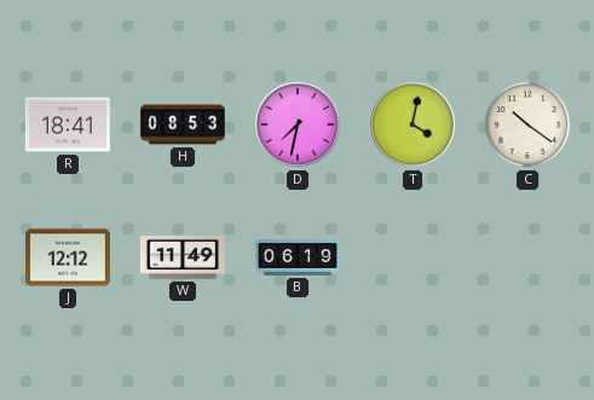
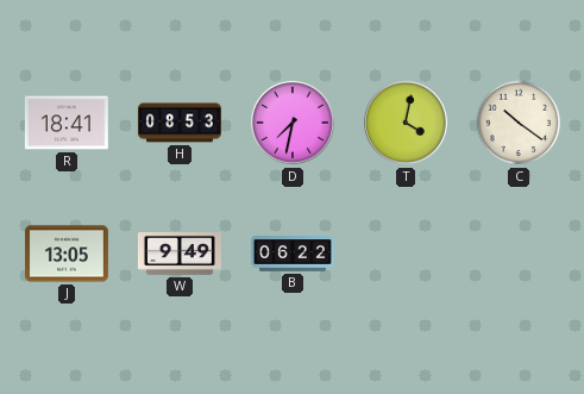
J: 12:12 -> 13:05
W: 11:49 -> 9:49
B: 06:19 -> 06:22
